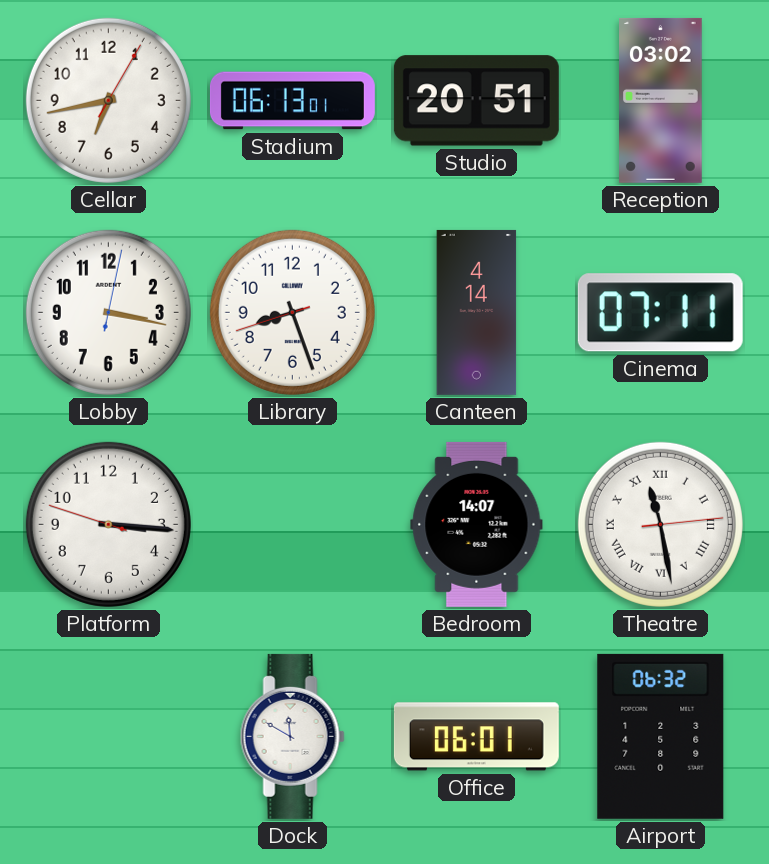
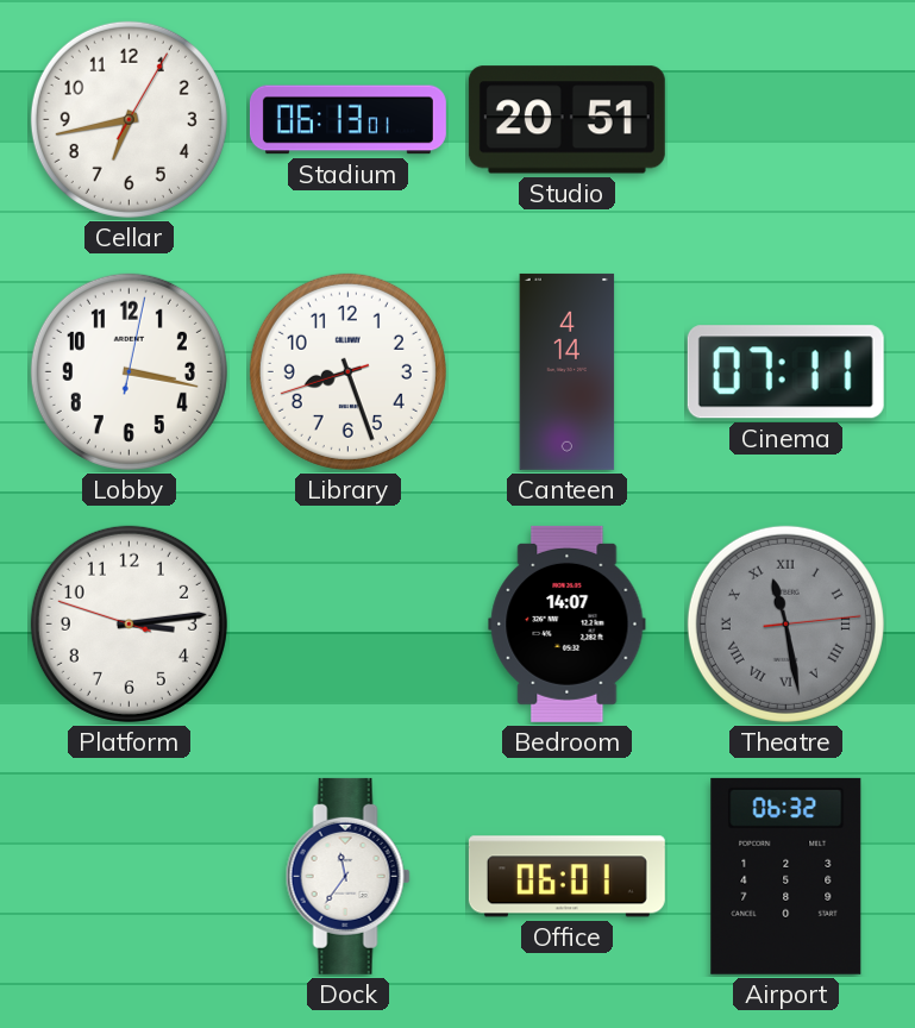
Reception: 03:02 -> none
Platform: 3:15 -> 3:13
Theatre dial: white -> grey
Dock: 11:50 -> 11:36
